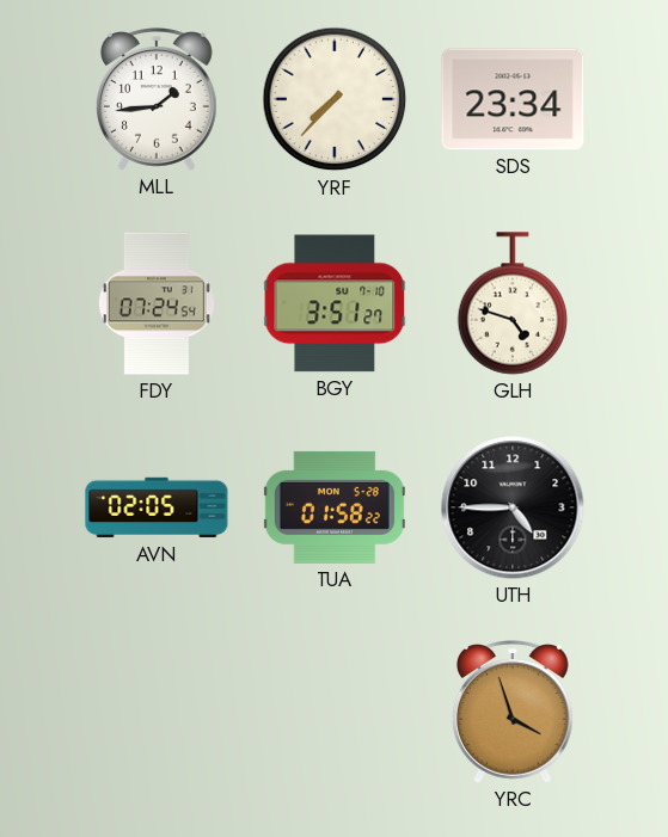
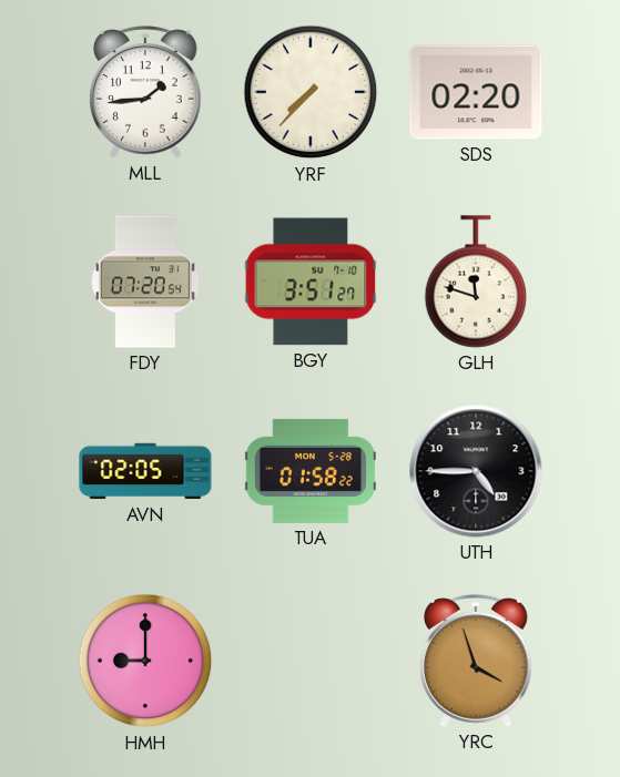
SDS: 23:34 -> 02:20
FDY: 07:24 -> 07:20
GLH: 4:48 -> 11:48
HMH: none -> 9:00
